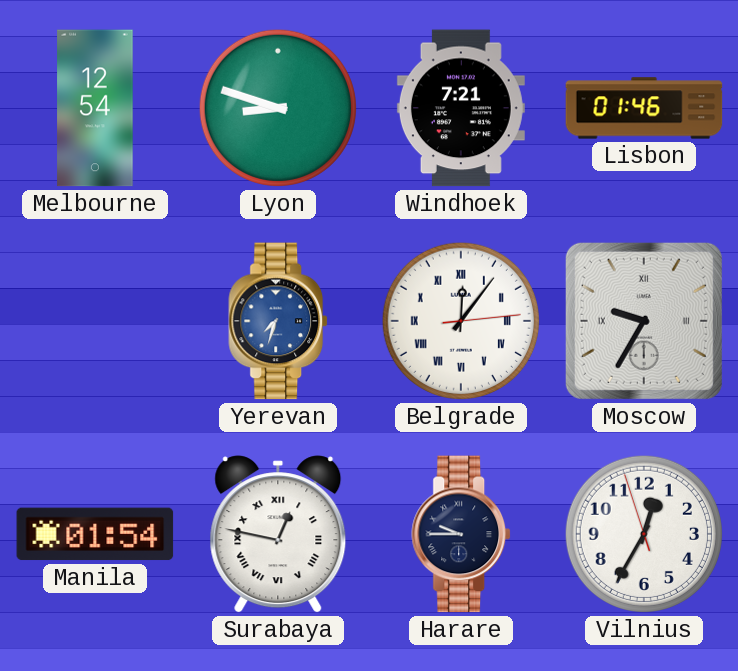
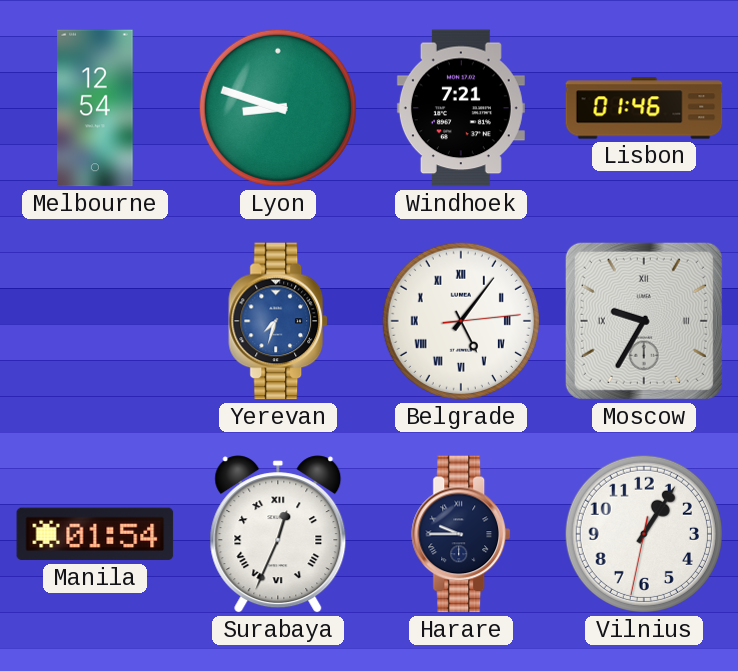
Belgrade: 12:06 -> 5:06
Surabaya: 12:47 -> 12:34
Vilnius: 12:34 -> 1:05
